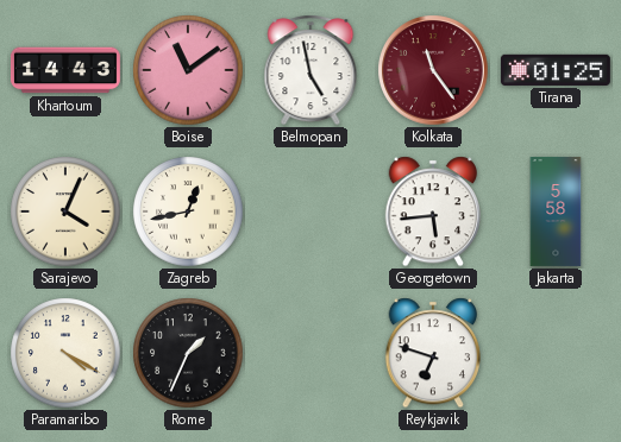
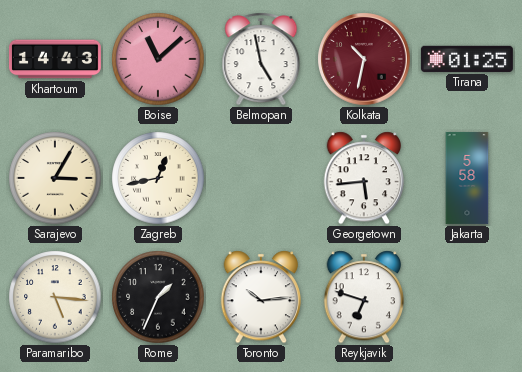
Boise: 11:09 -> 11:08
Kolkata: 11:24 -> 10:32
Sarajevo: 4:04 -> 3:05
Paramaribo: 4:20 -> 5:16
Toronto: none -> 10:14
